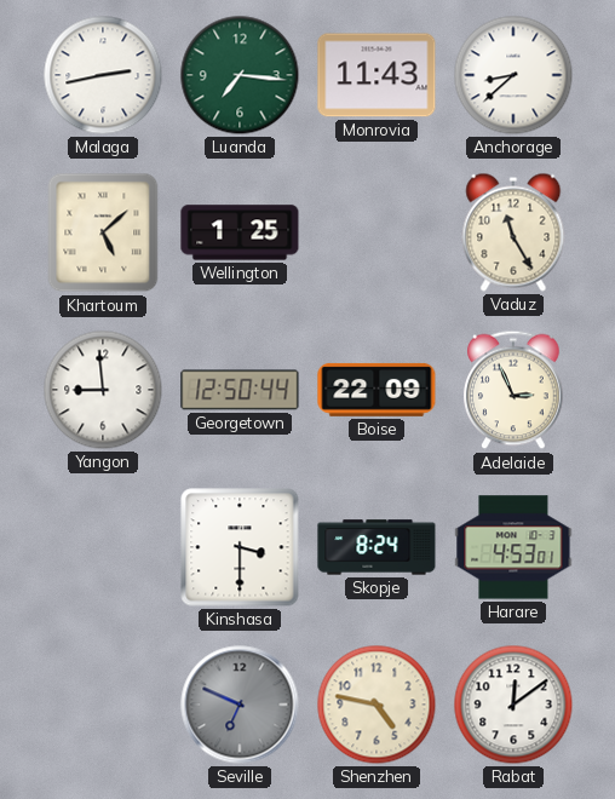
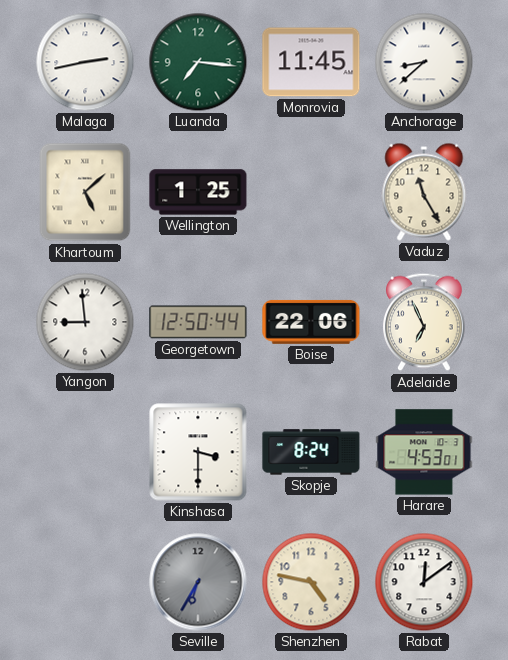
Monrovia: 11:43 -> 11:45
Boise: 22:09 -> 22:06
Adelaide: 2:56 -> 6:56
Seville: 6:49 -> 6:35
